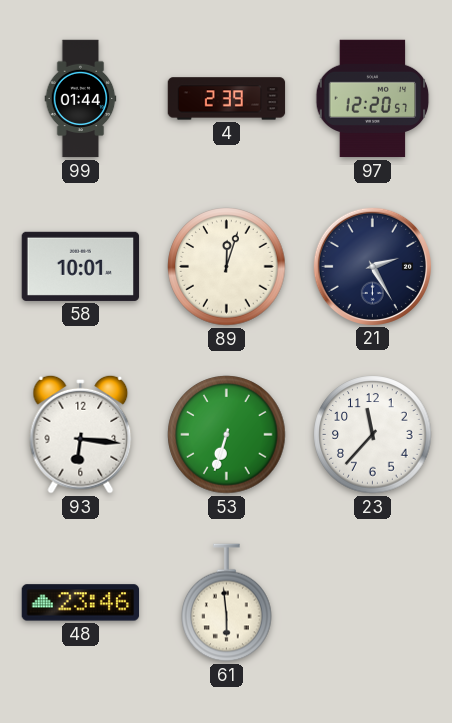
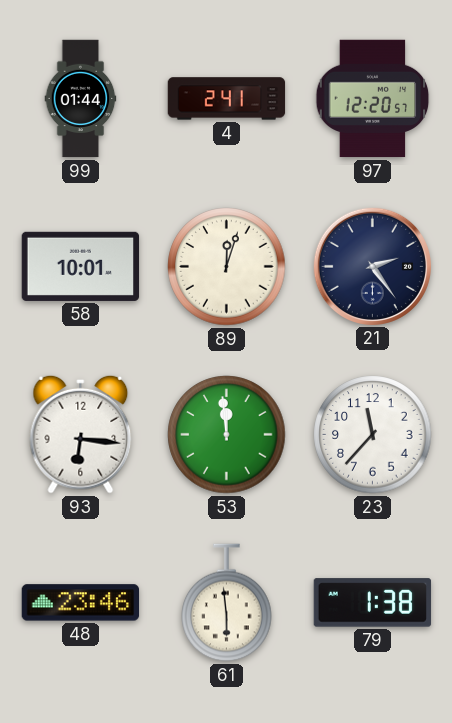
4: 2:39 -> 2:41
21: 2:25 -> 2:24
53: 6:33 -> 11:59
79: none -> 1:38
